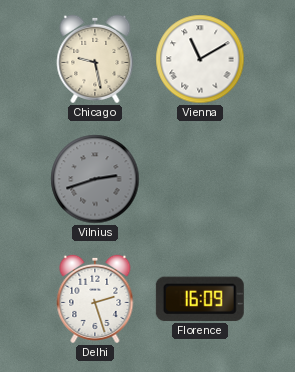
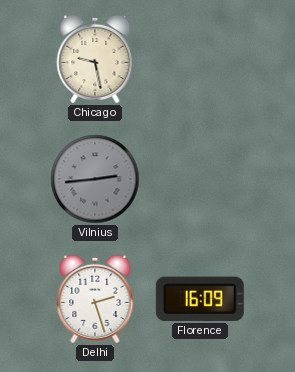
Vienna: 11:10 -> none
Vilnius: 2:42 -> 2:44
